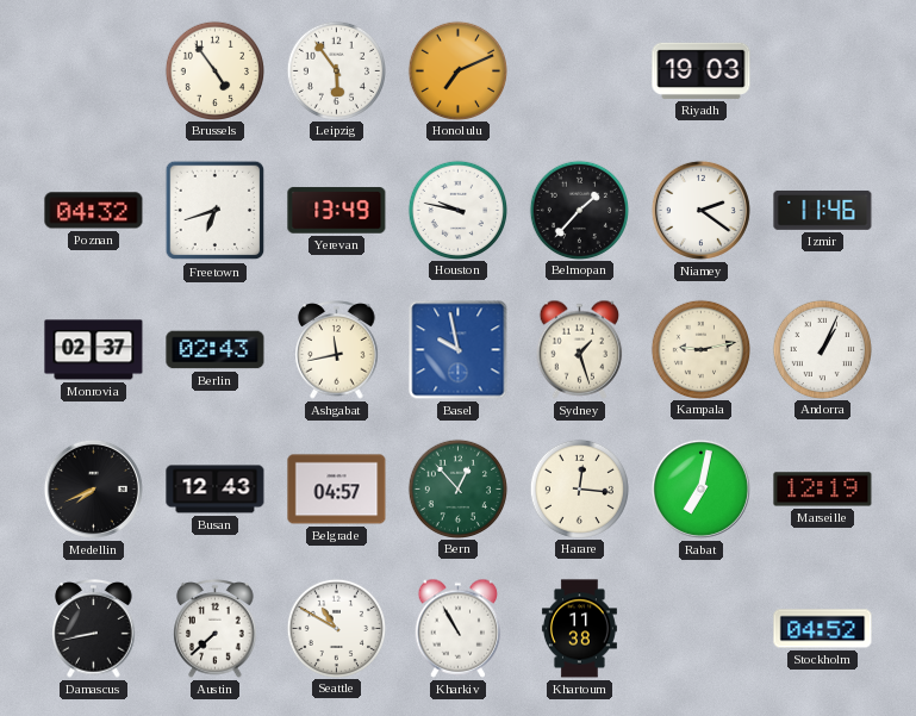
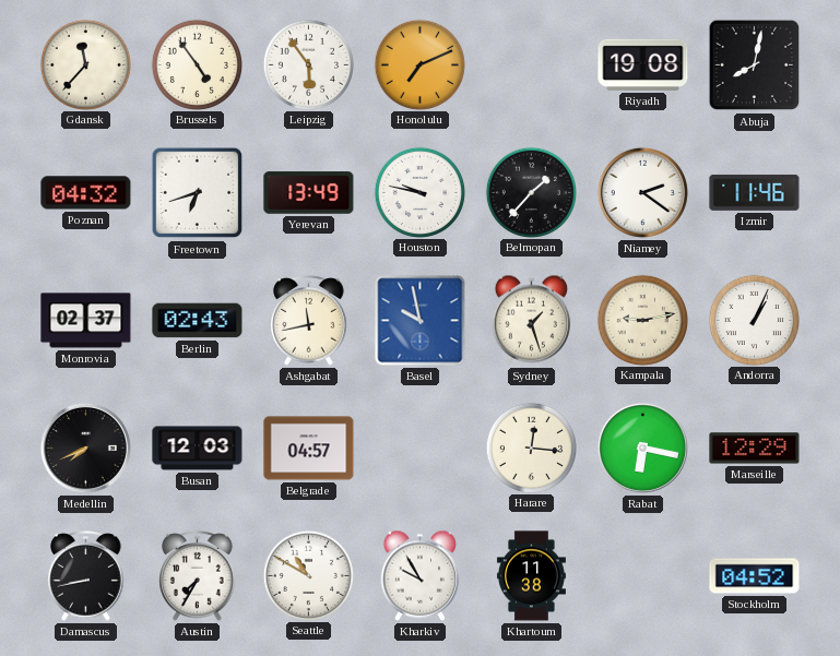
Gdansk: none -> 11:37
Riyadh: 19:03 -> 19:08
Abuja: none -> 8:02
Busan: 12:43 -> 12:03
Bern: 12:53 -> none
Rabat: 7:02 -> 6:17
Marseille: 12:19 -> 12:29
Austin: 7:38 -> 7:35
Kharkiv: 10:55 -> 9:55
